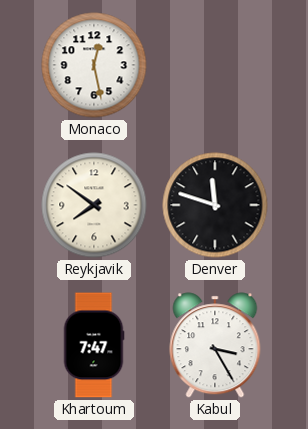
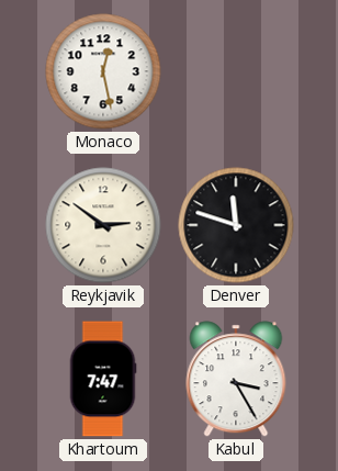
Reykjavik: 7:51 -> 2:51
